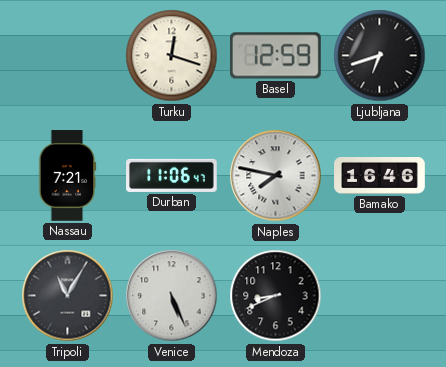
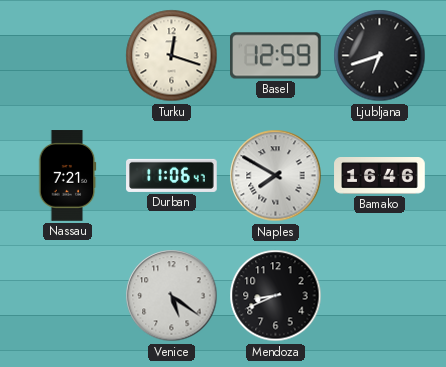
Naples: 7:47 -> 7:50
Tripoli: 11:05 -> none
Venice: 5:26 -> 5:21
